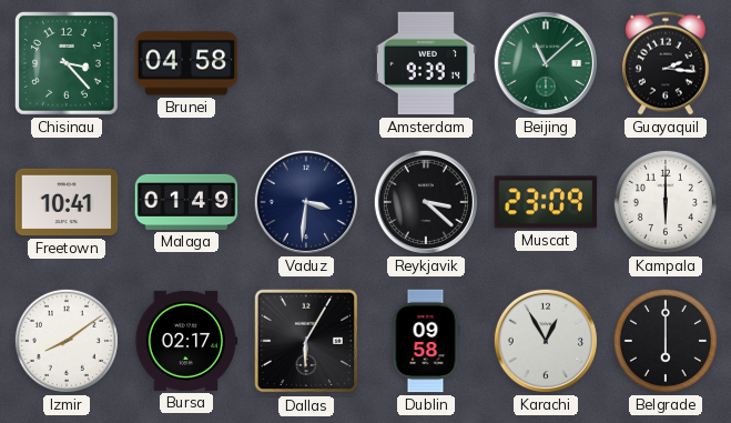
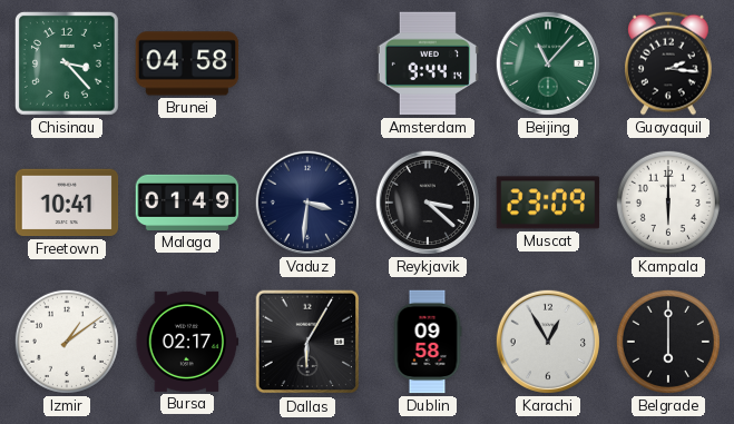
Amsterdam: 9:39 -> 9:44
Beijing: 11:08 -> 11:07
Izmir: 8:09 -> 1:09
